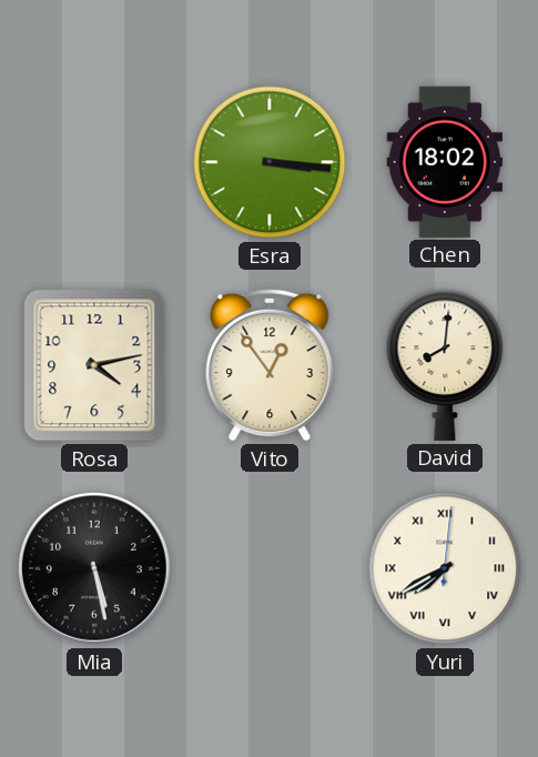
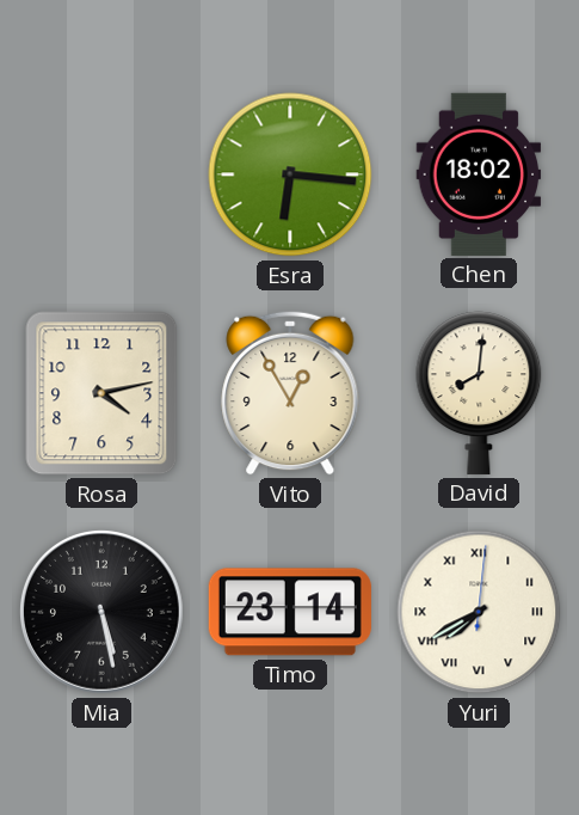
Esra: 3:16 -> 6:16
Vito: 12:54 -> 12:55
Timo: none -> 23:14
